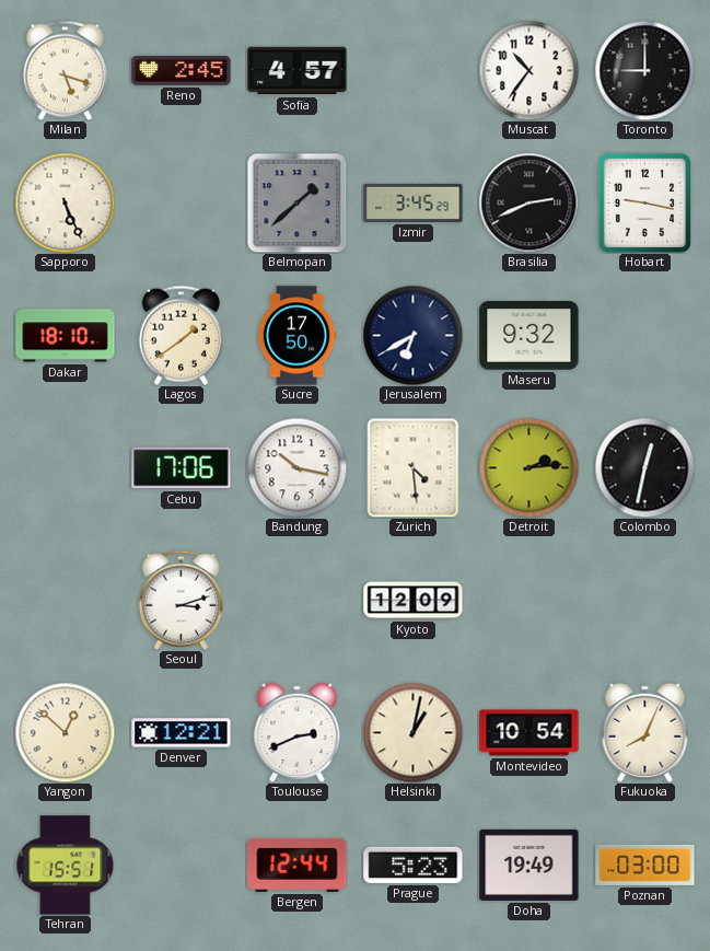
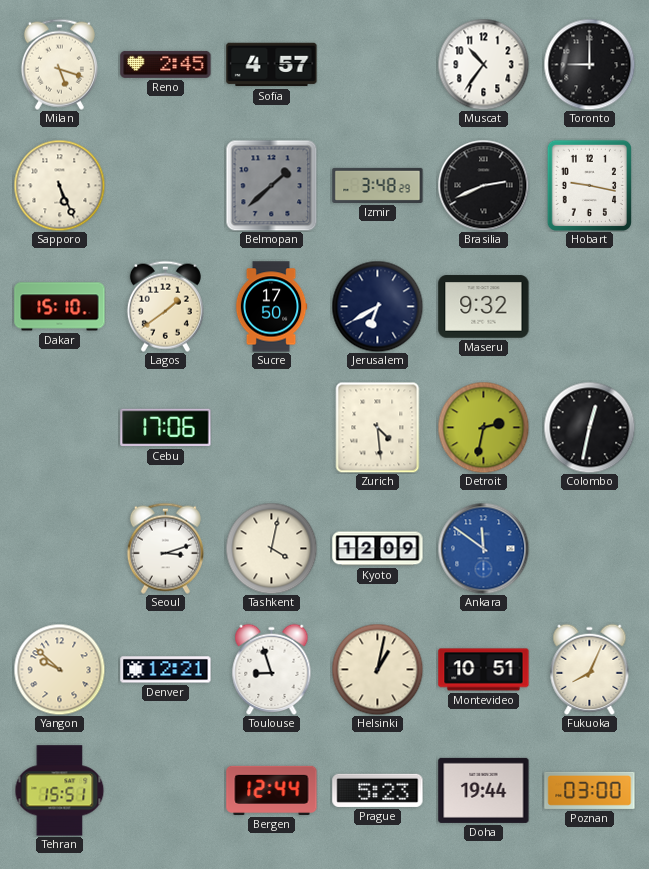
Izmir: 3:45 -> 3:48
Dakar: 18:10 -> 15:10
Bandung: 10:17 -> none
Detroit: 2:14 -> 2:32
Tashkent: none -> 4:02
Ankara: none -> 11:51
Yangon: 12:52 -> 9:52
Toulouse: 2:41 -> 8:57
Montevideo: 10:54 -> 10:51
Doha: 19:49 -> 19:44
